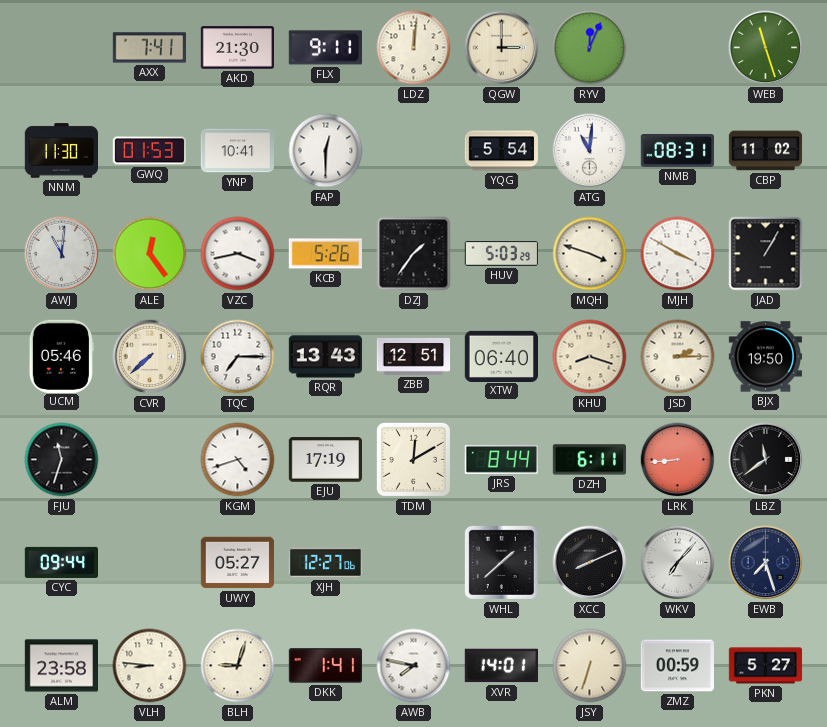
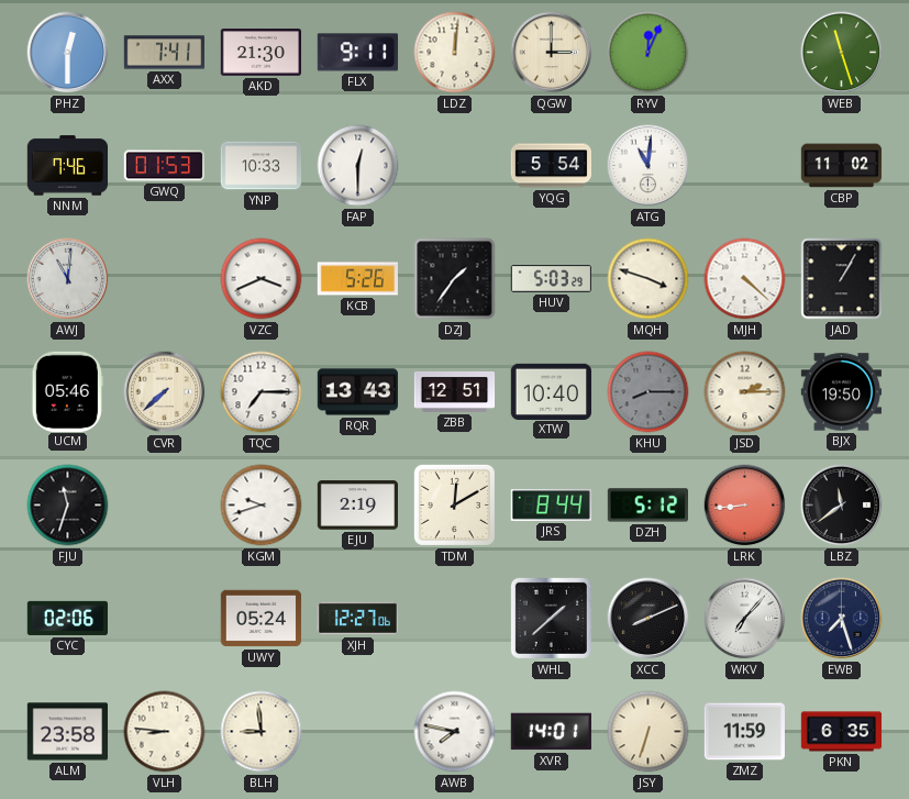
PHZ: none -> 12:30
NNM: 11:30 -> 7:46
YNP: 10:41 -> 10:33
NMB: 08:31 -> none
ALE: 12:24 -> none
VZC: 3:43 -> 3:41
MJH: 3:50 -> 4:22
XTW: 06:40 -> 10:40
KHU: 8:18 -> 8:15
KHU dial: cream -> grey
KGM: 4:42 -> 9:42
EJU: 17:19 -> 2:19
DZH: 6:11 -> 5:12
CYC: 09:44 -> 02:06
UWY: 05:27 -> 05:24
BLH: 9:03 -> 8:59
DKK: 1:41 -> none
ZMZ: 00:59 -> 11:59
PKN: 5:27 -> 6:35
